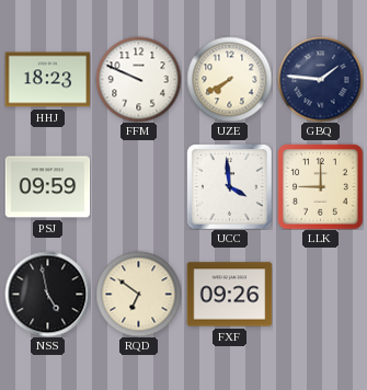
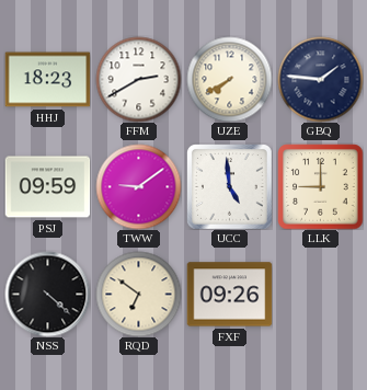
FFM: 9:49 -> 2:40
TWW: none -> 9:09
UCC: 3:59 -> 4:59
NSS: 4:58 -> 4:22
